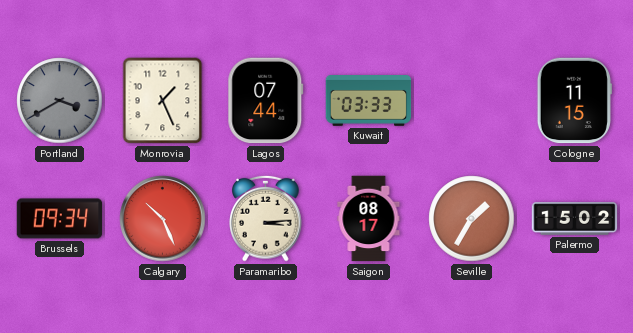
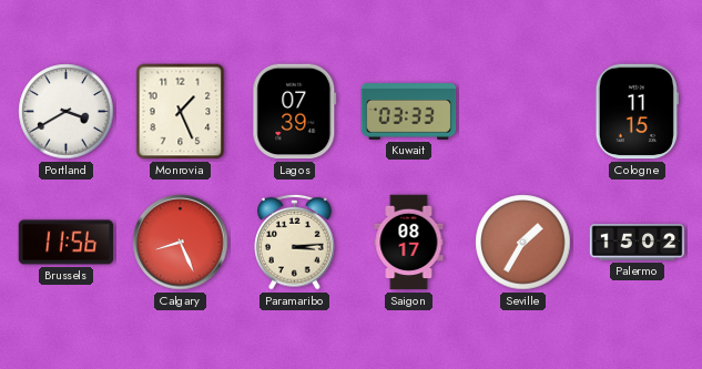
Portland dial: grey -> white
Lagos: 07:44 -> 07:39
Brussels: 09:34 -> 11:56
Calgary: 10:26 -> 8:26
